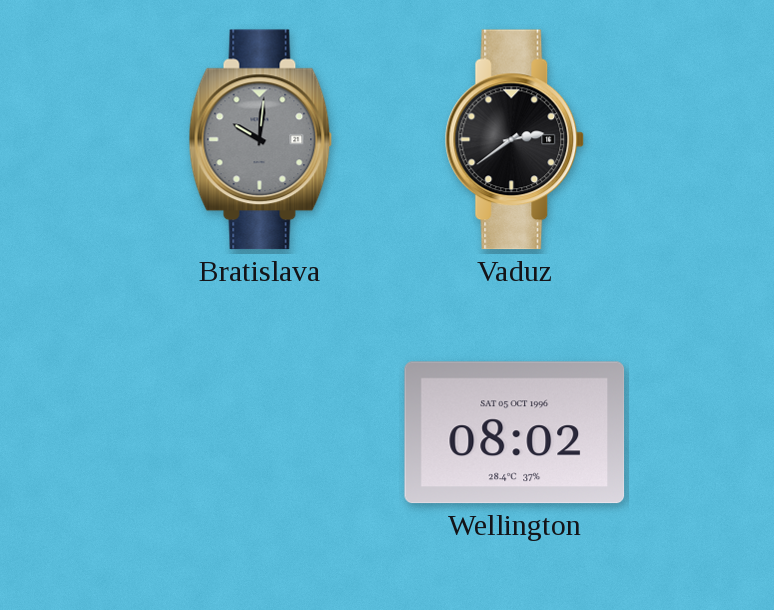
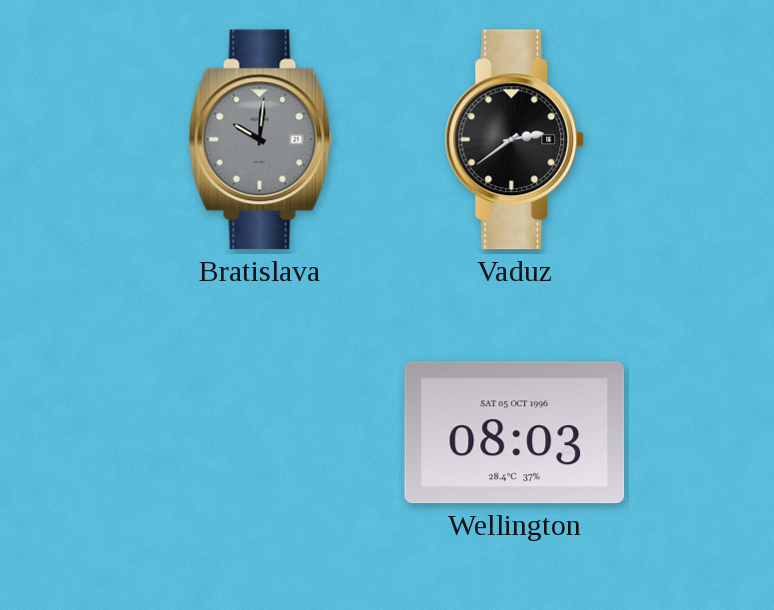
Wellington: 08:02 -> 08:03
